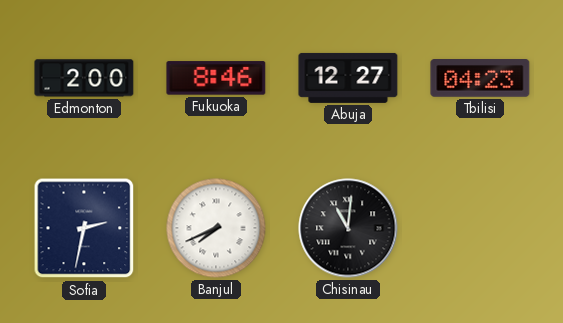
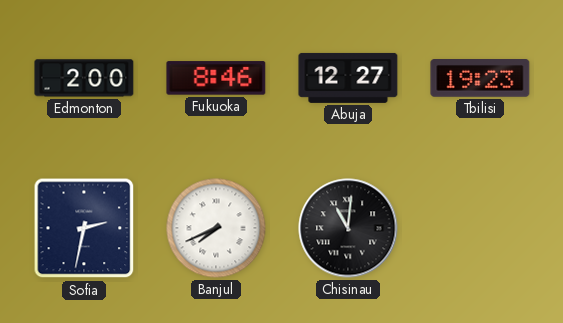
Tbilisi: 04:23 -> 19:23
